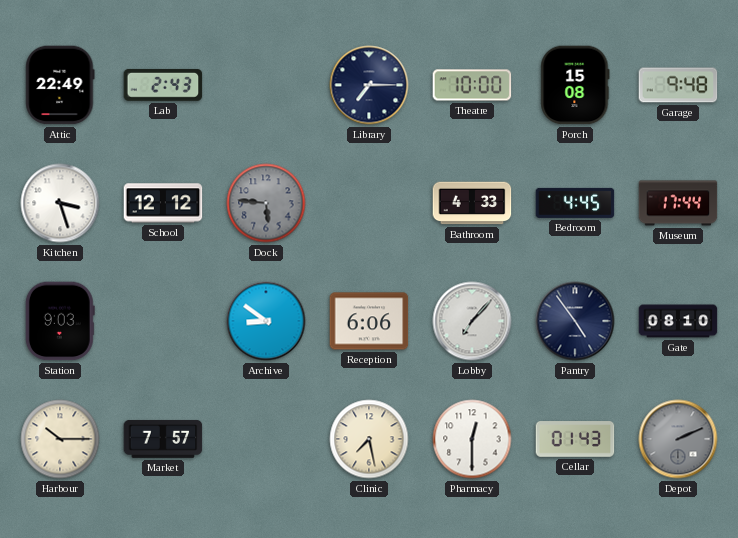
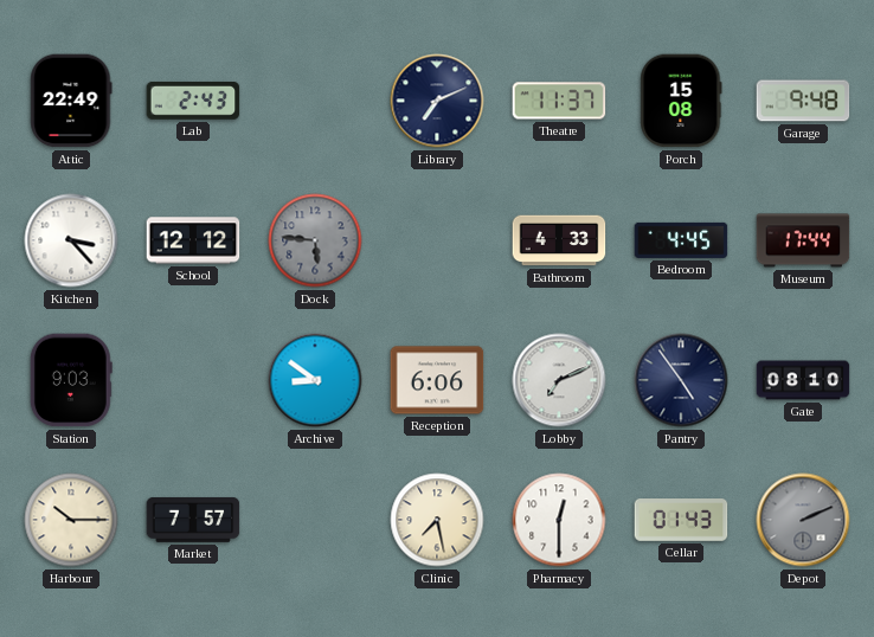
Library: 7:15 -> 7:11
Theatre: 10:00 -> 11:37
Kitchen: 3:27 -> 3:23
Lobby: 7:07 -> 7:11
